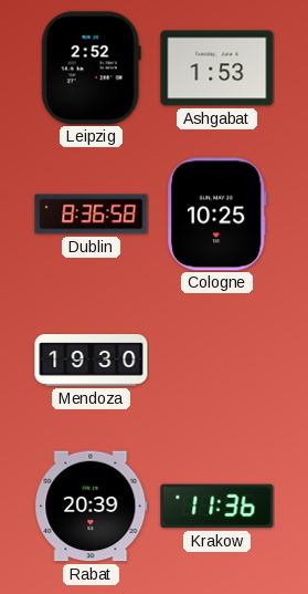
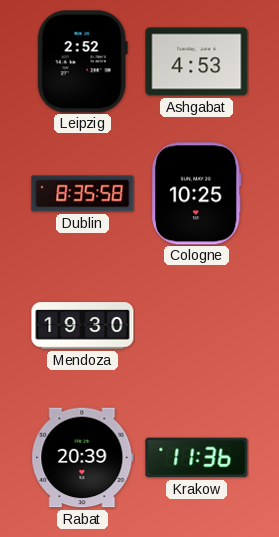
Ashgabat: 1:53 -> 4:53
Dublin: 8:36 -> 8:35
